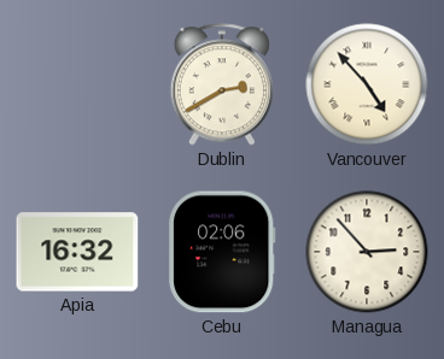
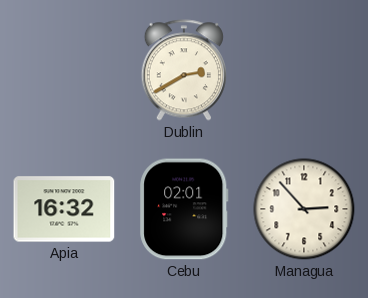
Vancouver: 4:53 -> none
Cebu: 02:06 -> 02:01
